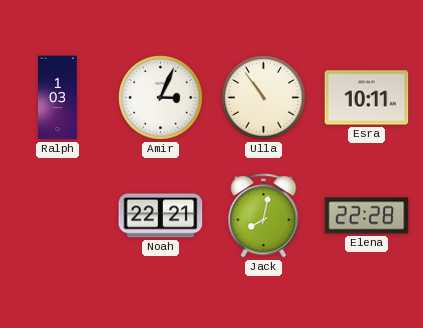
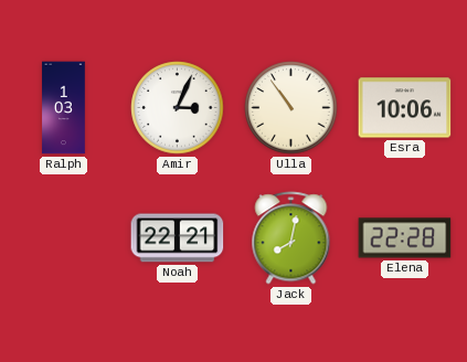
Esra: 10:11 -> 10:06
